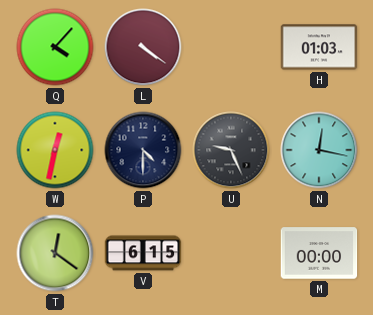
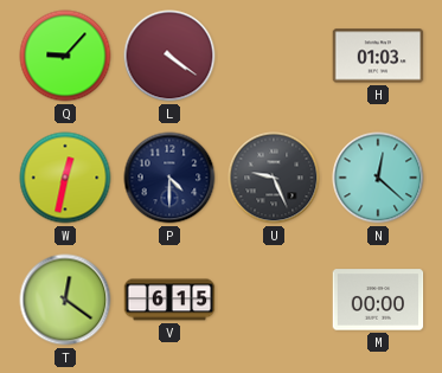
Q: 4:07 -> 9:07
N: 12:17 -> 12:22
